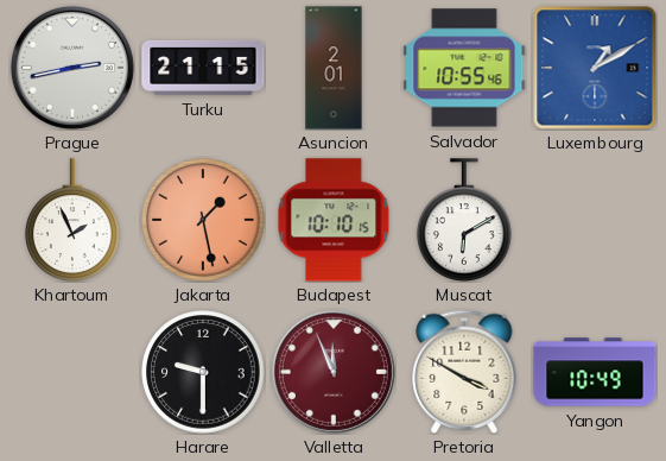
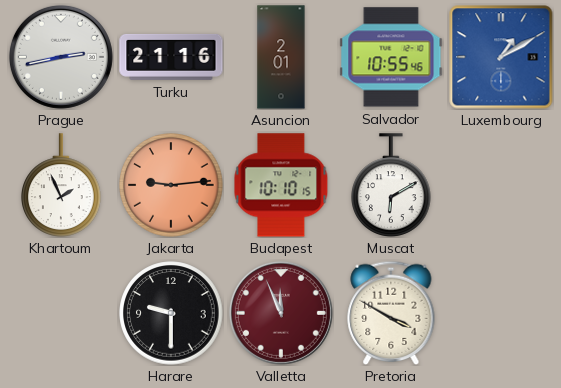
Turku: 21:15 -> 21:16
Jakarta: 1:28 -> 9:14
Yangon: 10:49 -> none
